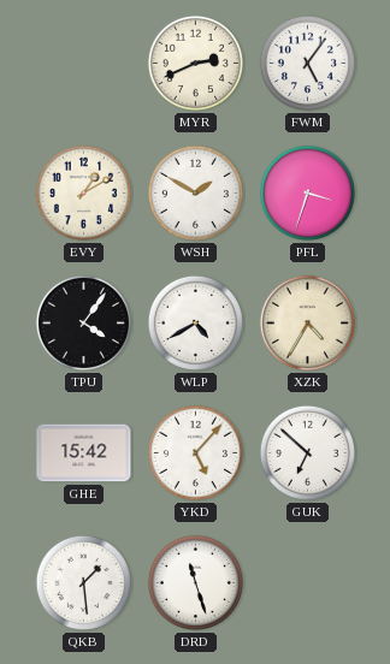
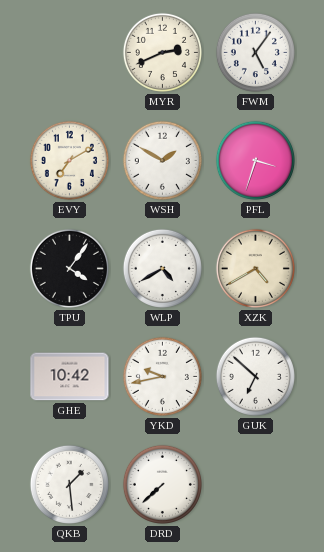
EVY: 1:10 -> 7:10
XZK: 4:35 -> 4:40
GHE: 15:42 -> 10:42
YKD: 5:07 -> 9:43
DRD: 11:27 -> 7:38
